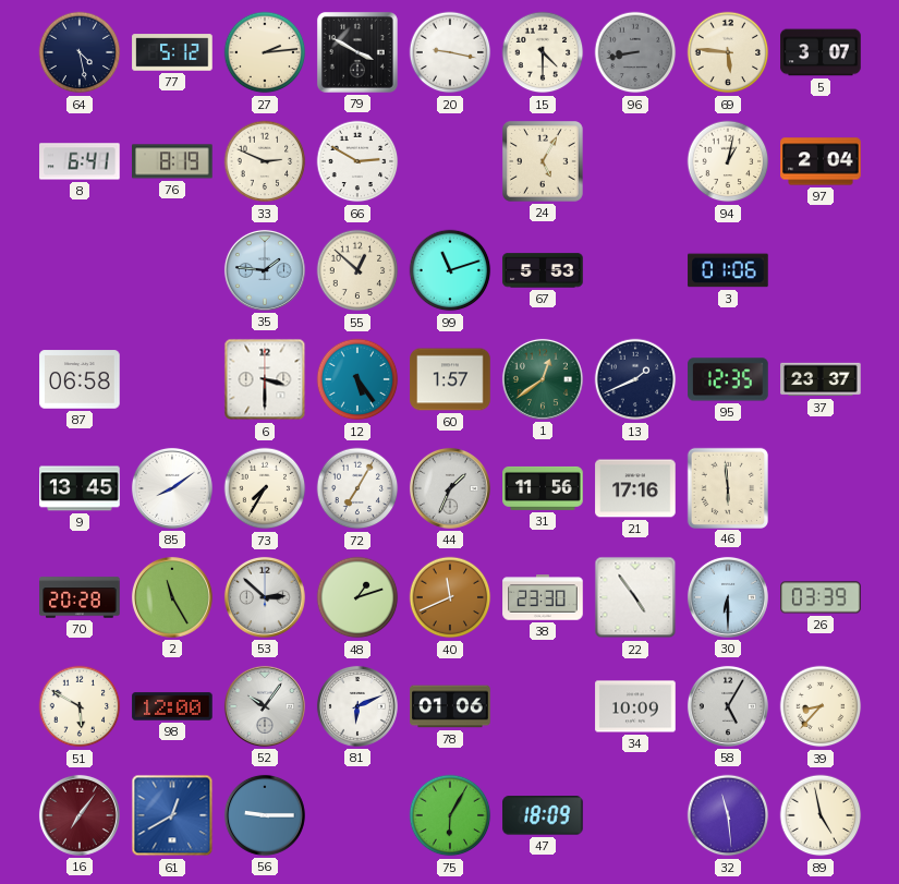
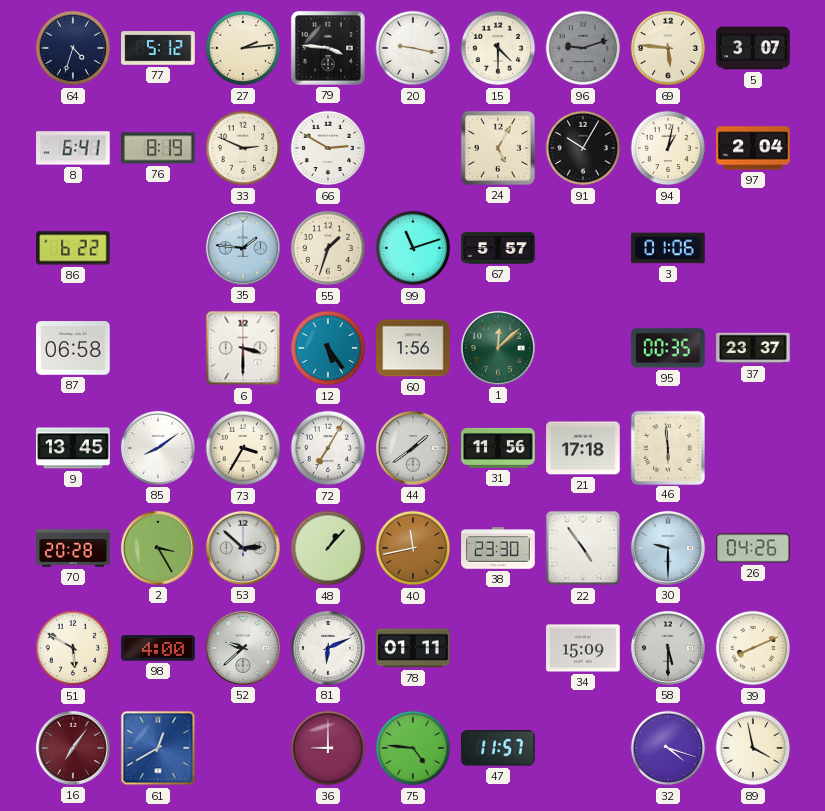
64: 4:28 -> 4:33
79: 3:50 -> 3:46
96: 8:43 -> 9:12
91: none -> 10:05
86: none -> 6:22
55: 12:52 -> 1:33
67: 5:53 -> 5:57
60: 1:57 -> 1:56
1: 12:39 -> 12:08
13: 1:41 -> none
95: 12:35 -> 00:35
73: 7:35 -> 3:35
44: 1:34 -> 1:39
21: 17:16 -> 17:18
2: 11:25 -> 3:25
48: 1:12 -> 1:07
40: 11:41 -> 11:43
30: 6:30 -> 9:30
26: 03:39 -> 04:26
98: 12:00 -> 4:00
52: 10:06 -> 9:38
78: 01:06 -> 01:11
34: 10:09 -> 15:09
58: 5:05 -> 5:30
39: 8:37 -> 8:11
56: 9:15 -> none
36: none -> 9:00
75: 6:05 -> 4:46
47: 18:09 -> 11:57
32: 11:29 -> 4:18
89: 4:58 -> 3:58
